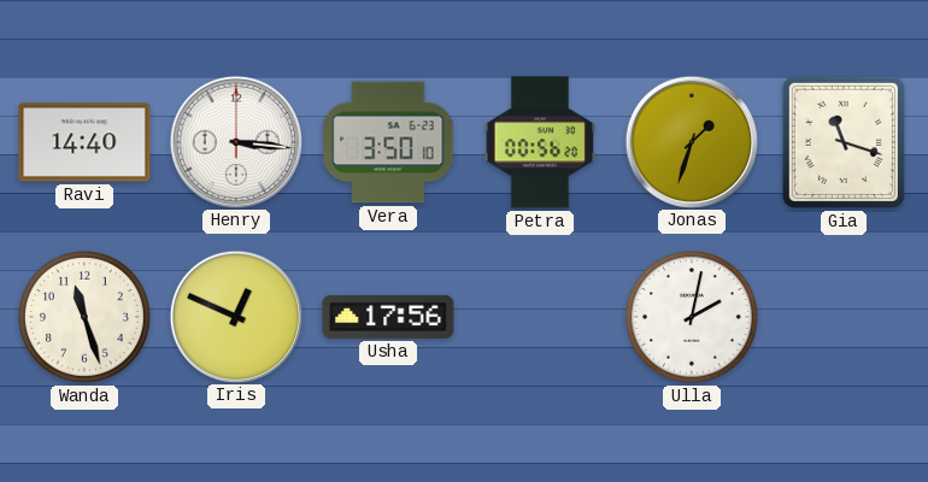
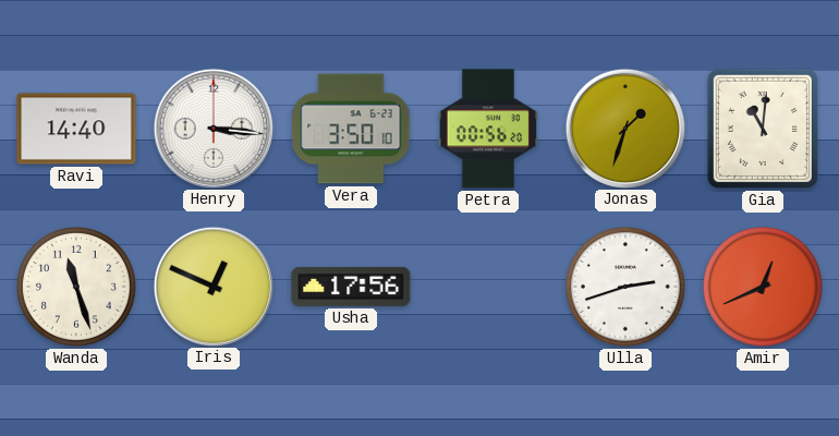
Gia: 11:18 -> 11:01
Ulla: 2:02 -> 2:42
Amir: none -> 12:41
